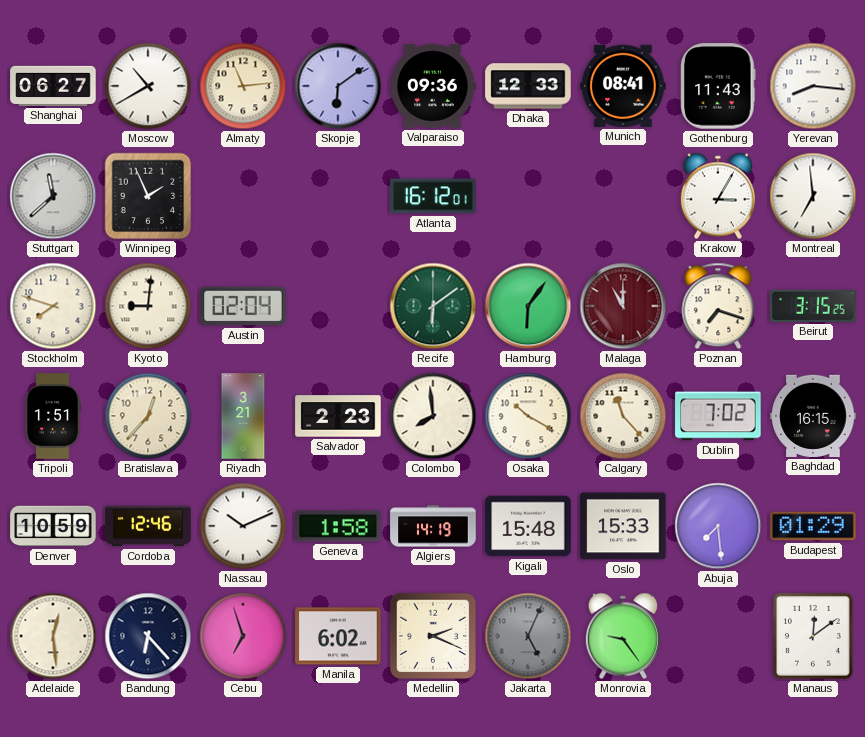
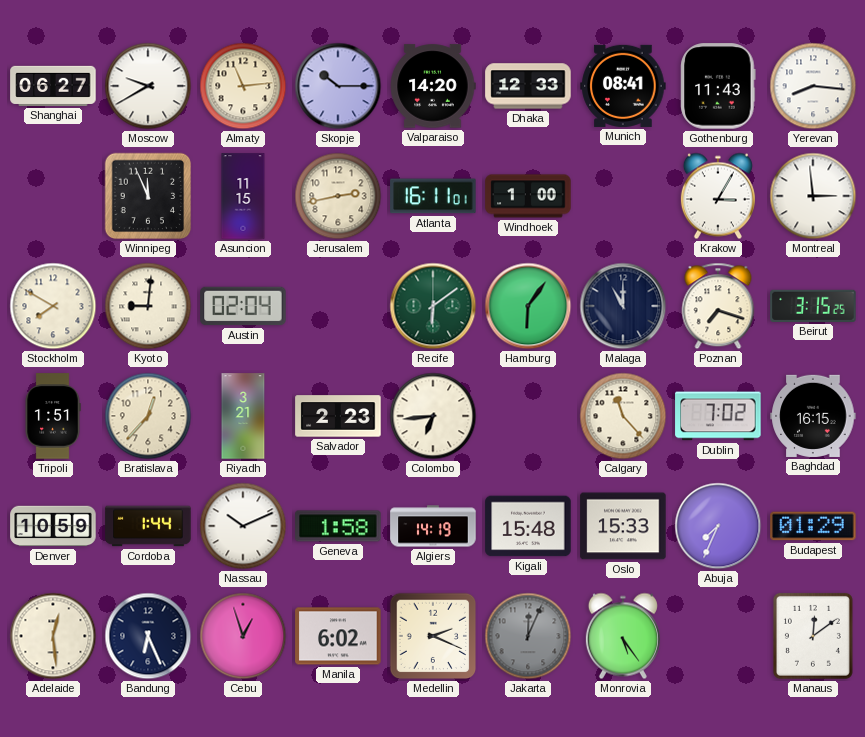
Moscow: 10:40 -> 9:40
Skopje: 6:09 -> 10:15
Valparaiso: 09:36 -> 14:20
Stuttgart: 11:38 -> none
Winnipeg: 1:56 -> 11:56
Asuncion: none -> 11:15
Jerusalem: none -> 2:43
Atlanta: 16:12 -> 16:11
Windhoek: none -> 1:00
Montreal: 6:59 -> 2:59
Stockholm: 7:48 -> 7:50
Malaga dial: burgundy -> navy
Colombo: 7:59 -> 6:44
Osaka: 10:20 -> none
Cordoba: 12:46 -> 1:44
Abuja: 7:29 -> 7:34
Bandung: 6:23 -> 6:26
Cebu: 6:57 -> 12:57
Jakarta: 5:04 -> 12:04
Monrovia: 9:24 -> 5:24
